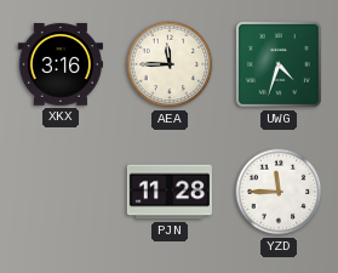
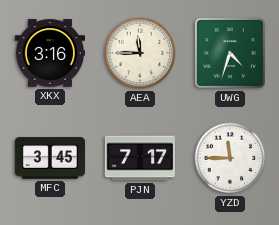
MFC: none -> 3:45
PJN: 11:28 -> 7:17
